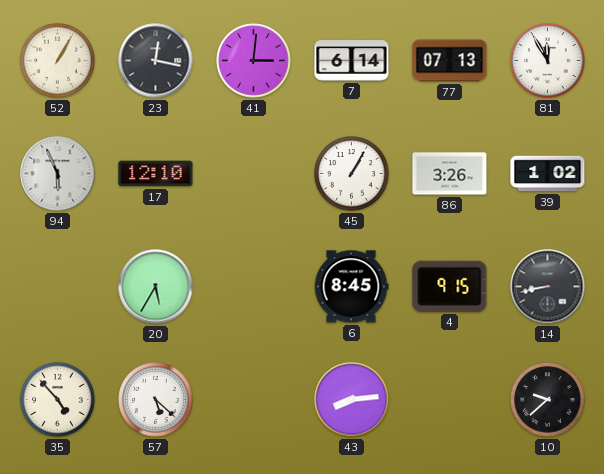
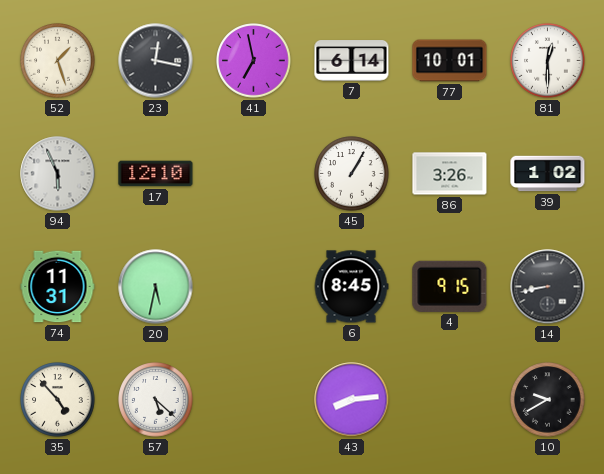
52: 1:05 -> 1:27
41: 3:01 -> 6:58
77: 07:13 -> 10:01
81: 11:55 -> 12:30
74: none -> 11:31
20: 5:35 -> 5:32
10: 9:38 -> 9:40
